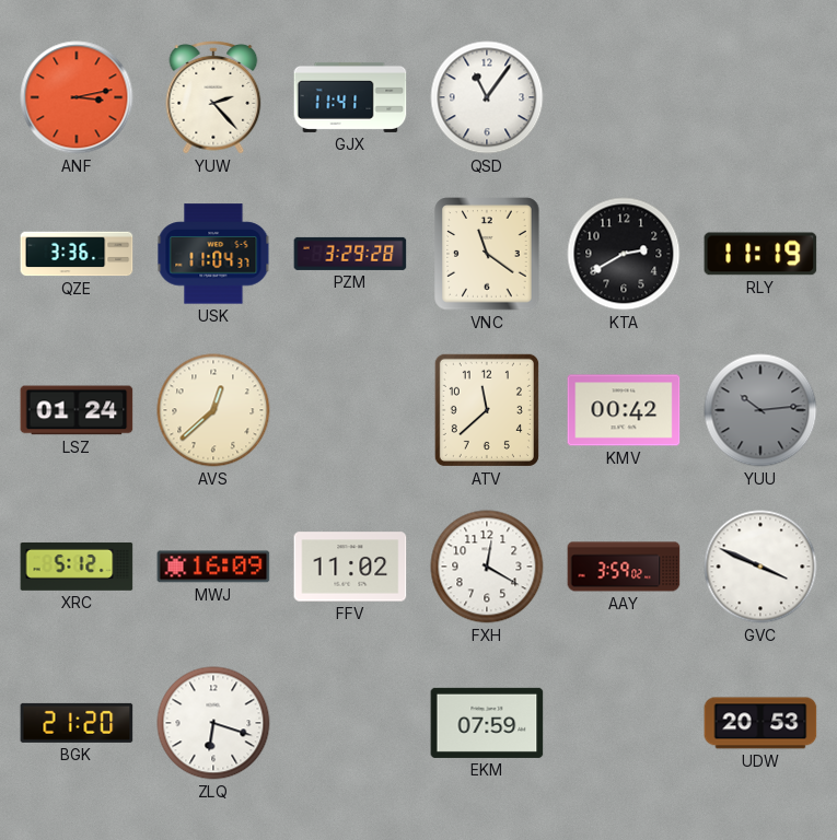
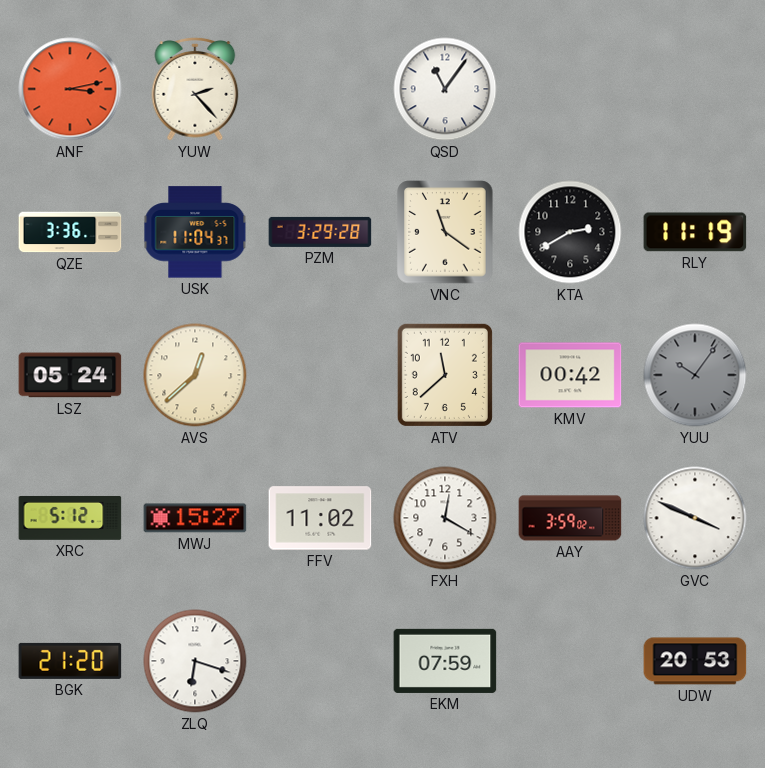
GJX: 11:41 -> none
LSZ: 01:24 -> 05:24
YUU: 10:14 -> 10:06
MWJ: 16:09 -> 15:27
